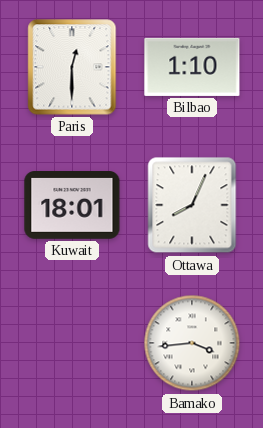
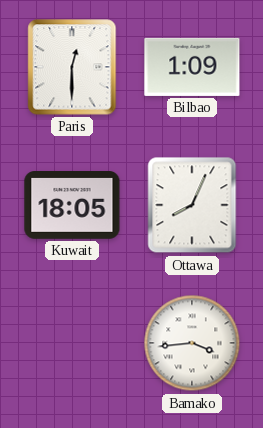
Bilbao: 1:10 -> 1:09
Kuwait: 18:01 -> 18:05
